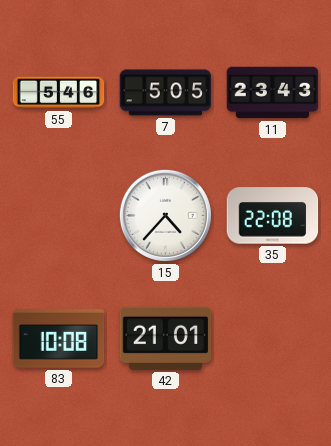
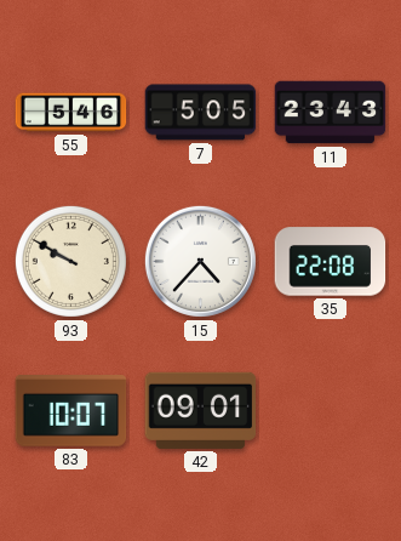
93: none -> 9:50
83: 10:08 -> 10:07
42: 21:01 -> 09:01
